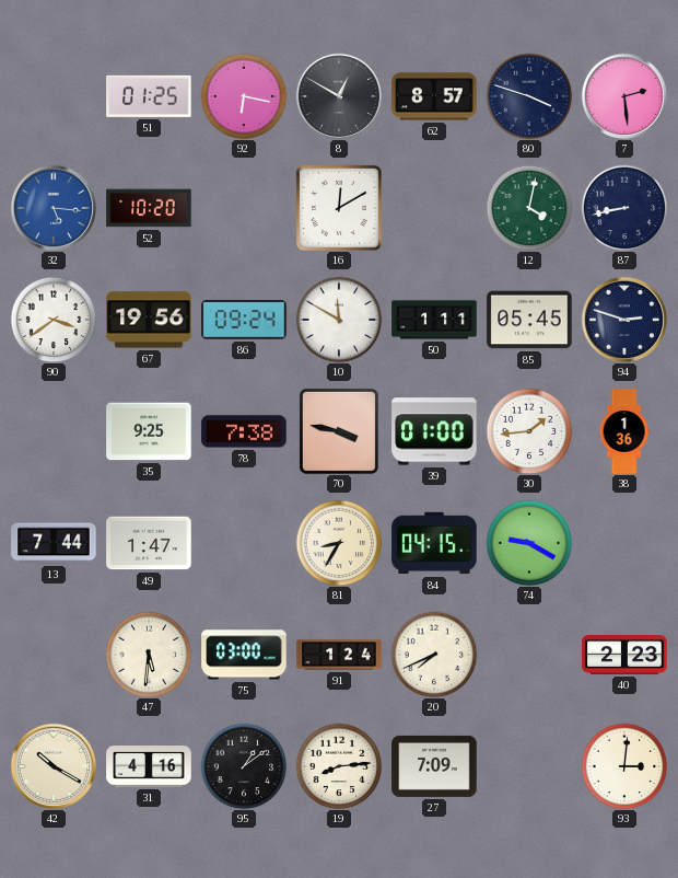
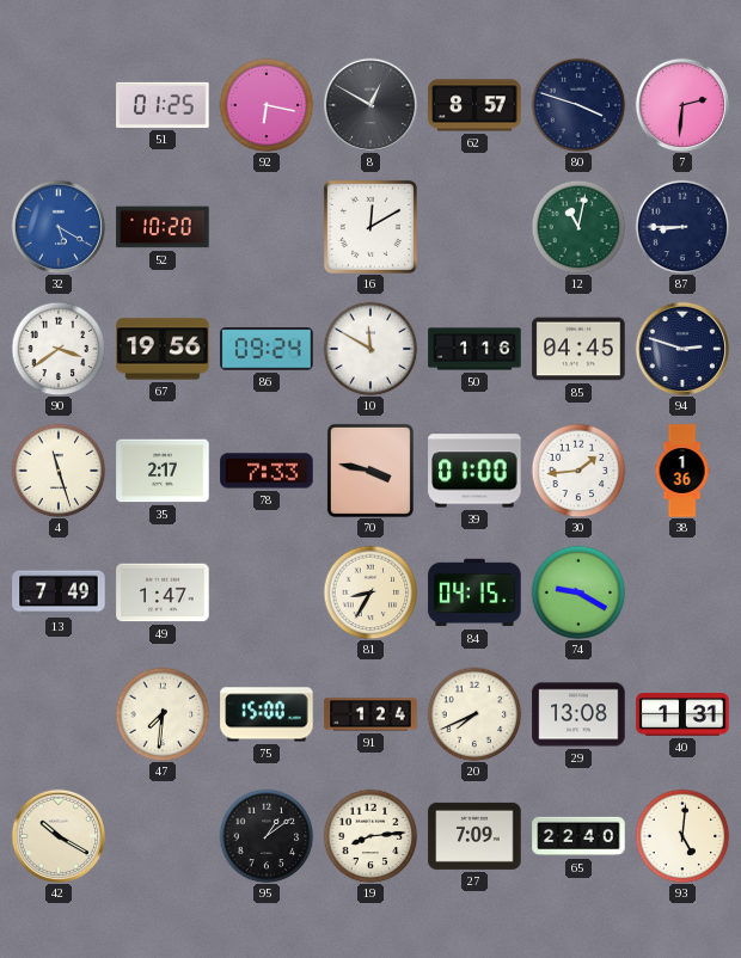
7: 2:29 -> 2:31
32: 5:16 -> 5:20
12: 4:02 -> 11:02
87: 8:43 -> 8:45
50: 1:11 -> 1:16
85: 05:45 -> 04:45
4: none -> 11:27
35: 9:25 -> 2:17
78: 7:38 -> 7:33
13: 7:44 -> 7:49
47: 5:31 -> 7:31
75: 03:00 -> 15:00
29: none -> 13:08
40: 2:23 -> 1:31
31: 4:16 -> none
65: none -> 22:40
93: 3:01 -> 5:01
